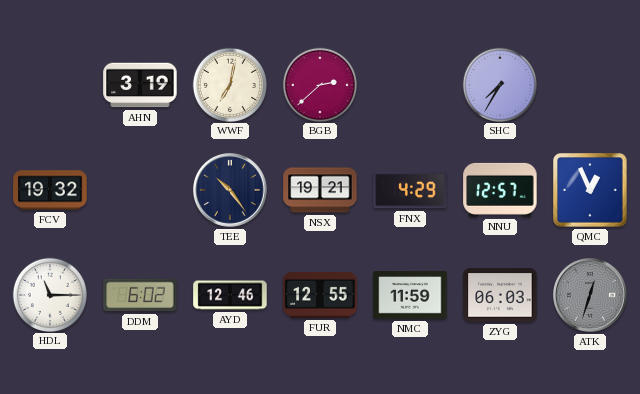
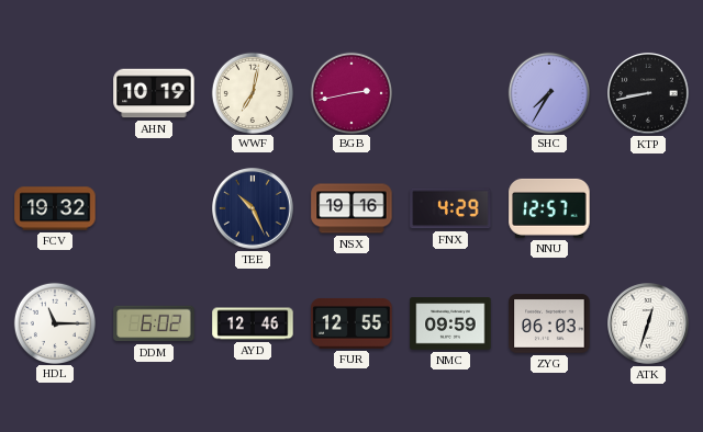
AHN: 3:19 -> 10:19
BGB: 2:38 -> 2:43
KTP: none -> 8:43
TEE: 10:24 -> 10:26
NSX: 19:21 -> 19:16
QMC: 12:56 -> none
NMC: 11:59 -> 09:59
ATK dial: grey -> white
